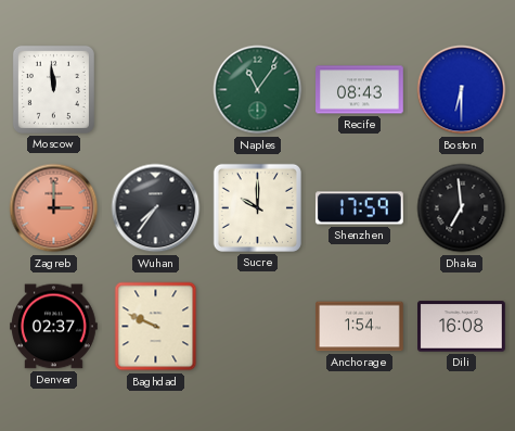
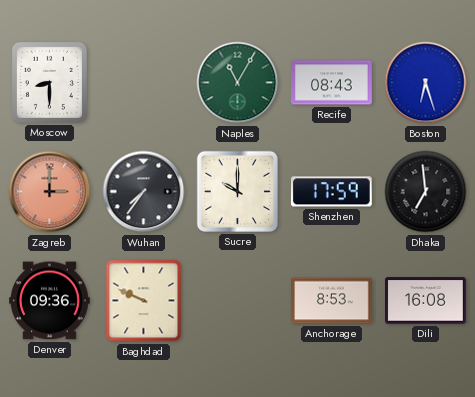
Moscow: 11:59 -> 8:30
Naples: 11:06 -> 11:05
Boston: 6:30 -> 6:27
Denver: 02:37 -> 09:36
Anchorage: 1:54 -> 8:53
